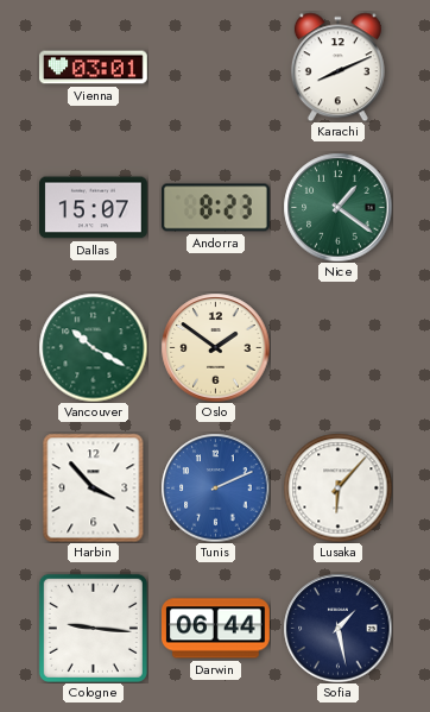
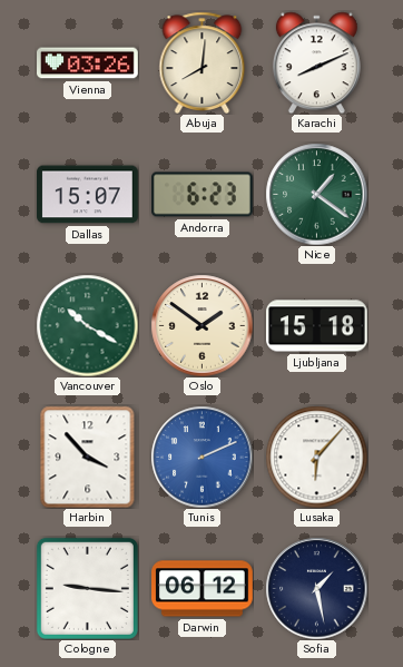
Vienna: 03:01 -> 03:26
Abuja: none -> 8:01
Andorra: 8:23 -> 6:23
Ljubljana: none -> 15:18
Darwin: 06:44 -> 06:12
